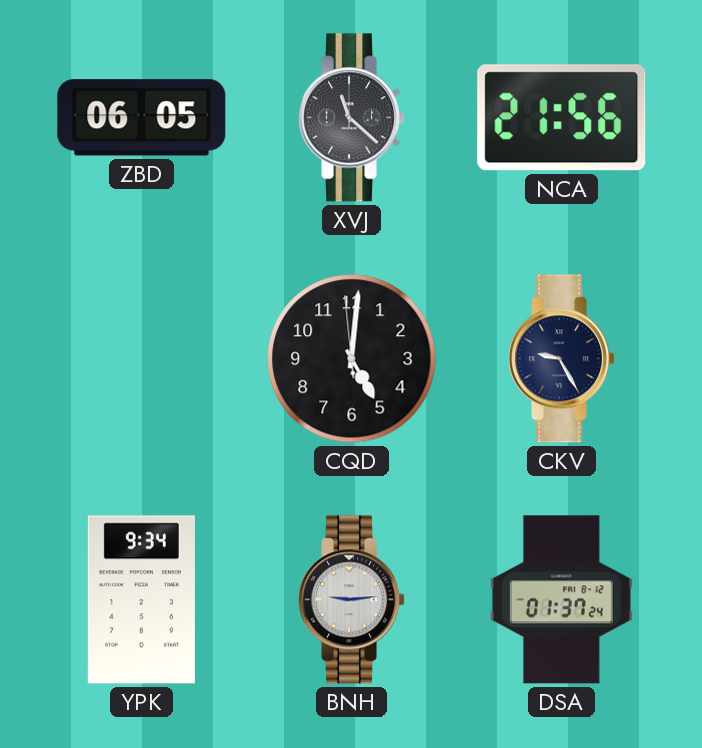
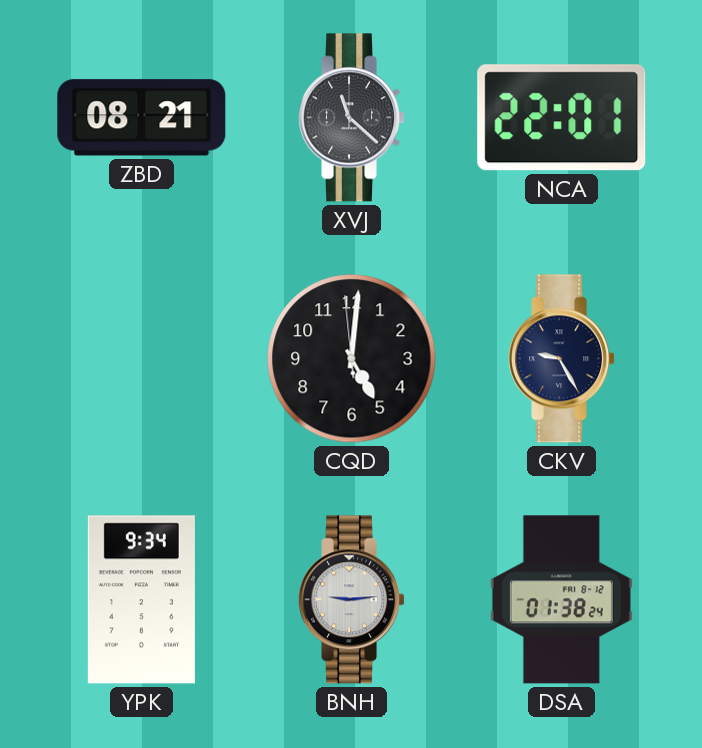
ZBD: 06:05 -> 08:21
NCA: 21:56 -> 22:01
DSA: 01:37 -> 01:38
